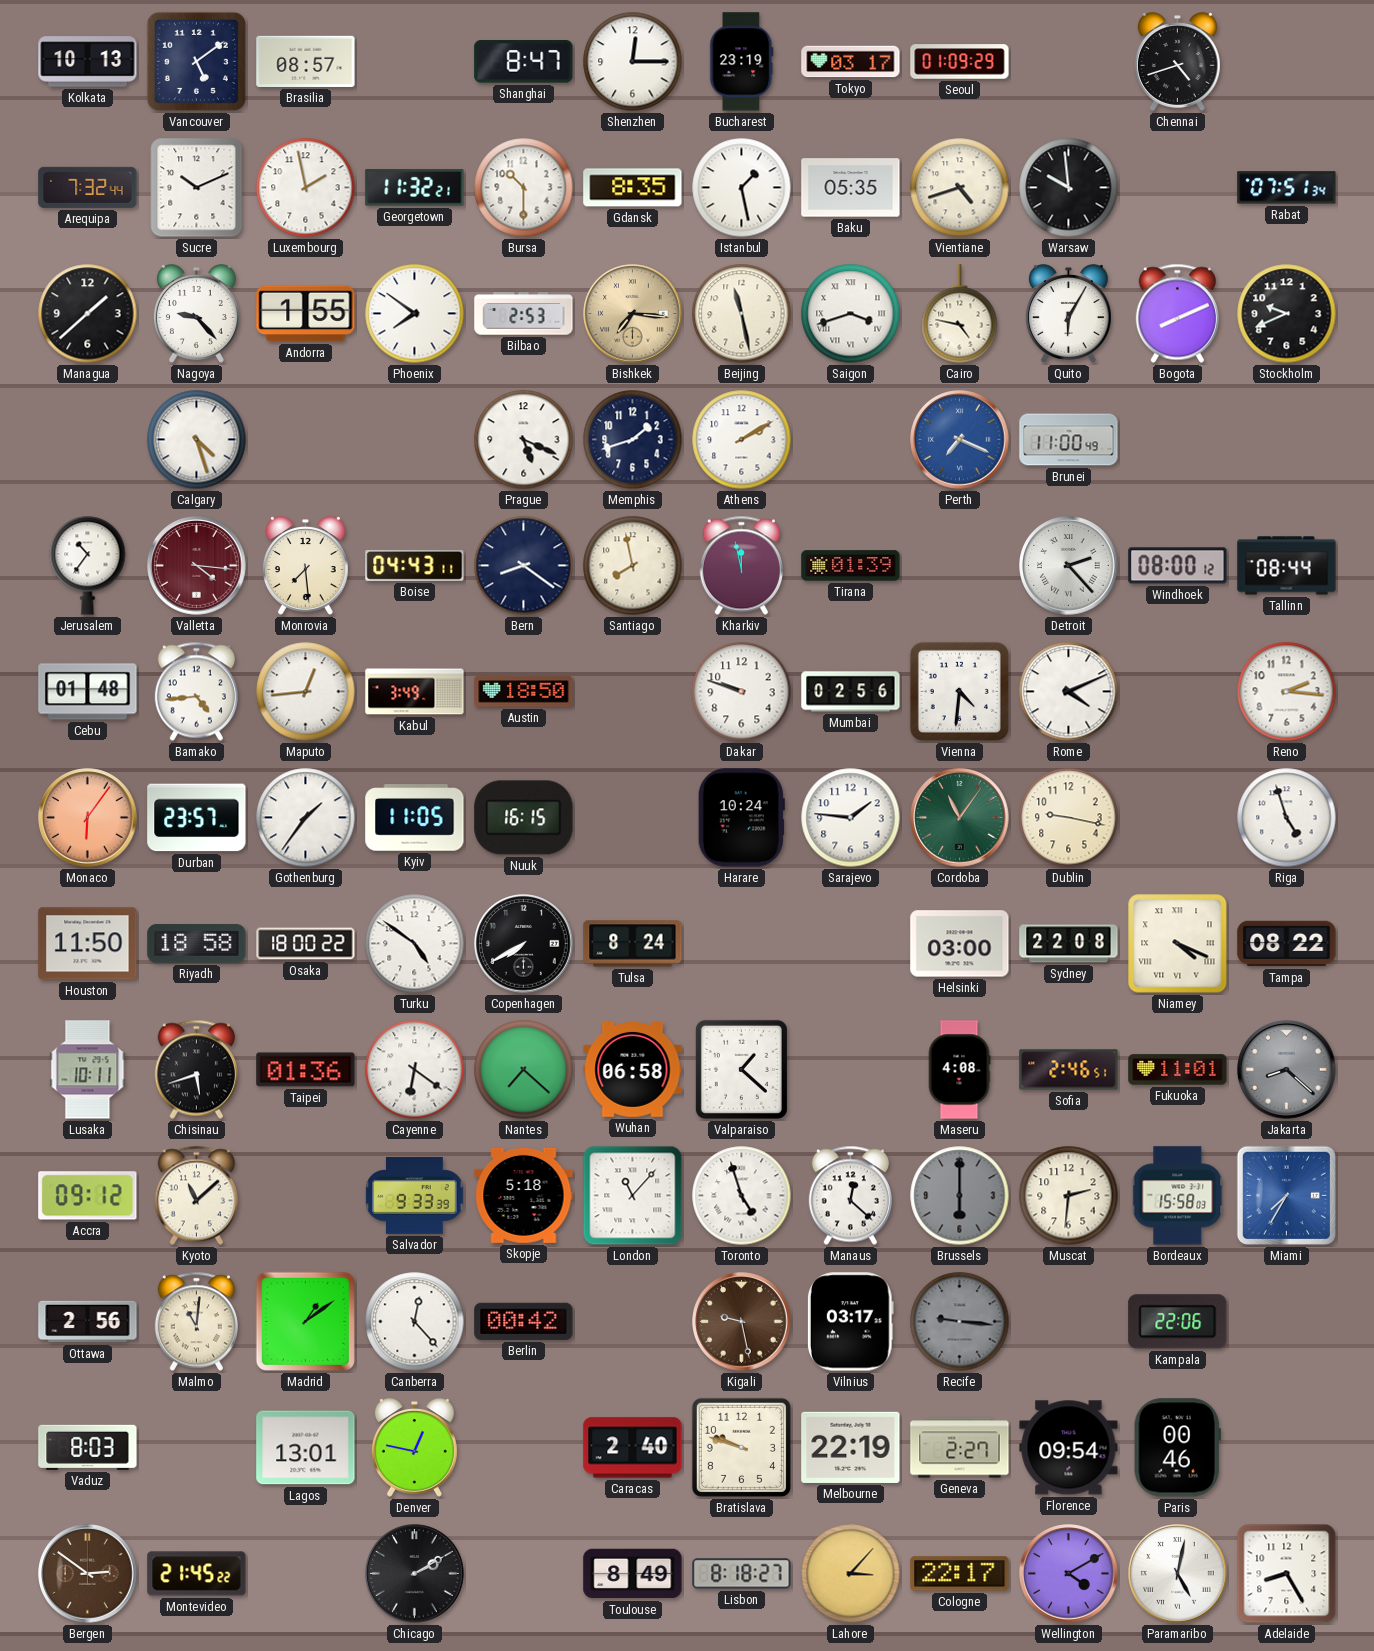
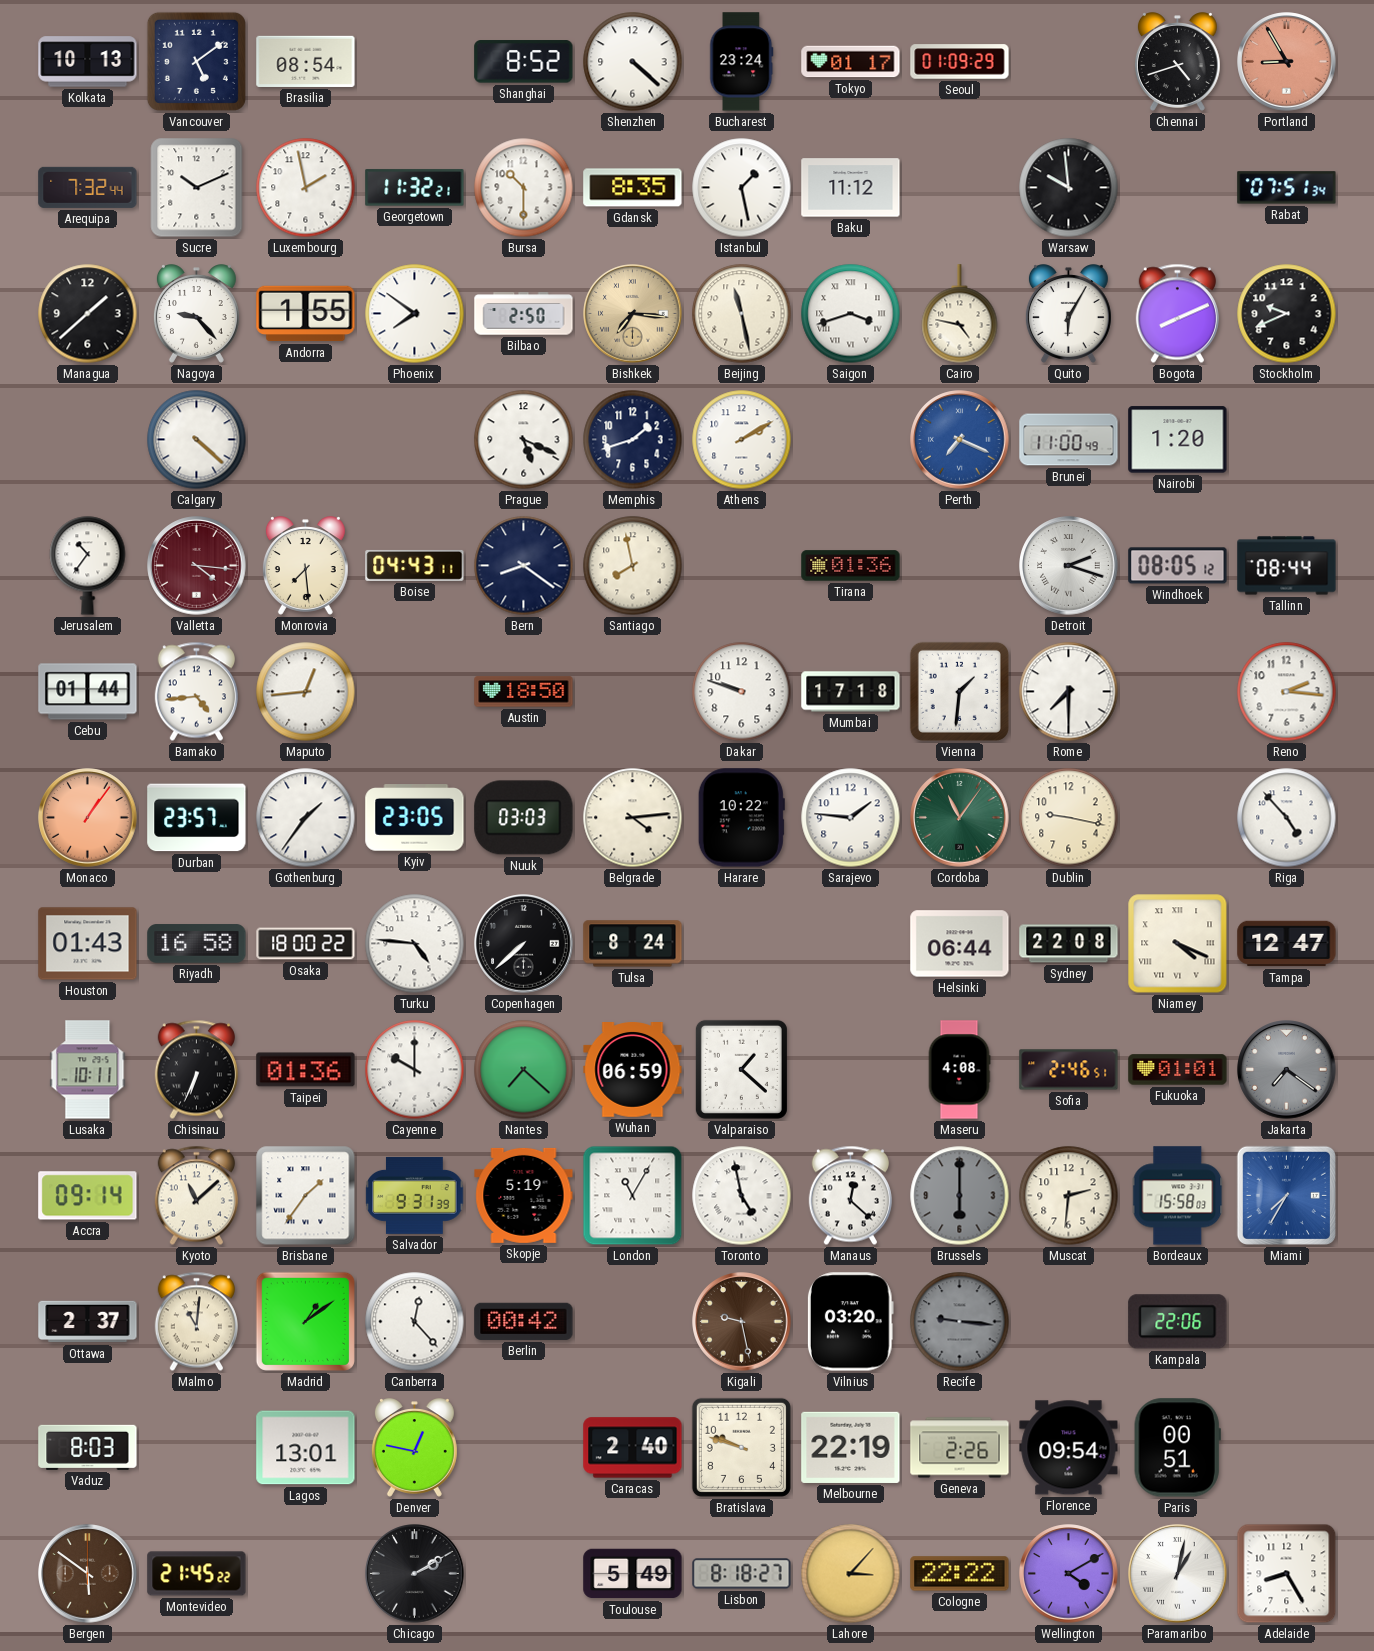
Brasilia: 08:57 -> 08:54
Shanghai: 8:47 -> 8:52
Shenzhen: 12:15 -> 4:22
Bucharest: 23:19 -> 23:24
Tokyo: 03:17 -> 01:17
Portland: none -> 8:55
Baku: 05:35 -> 11:12
Vientiane: 4:42 -> none
Bilbao: 2:53 -> 2:50
Calgary: 4:27 -> 4:22
Nairobi: none -> 1:20
Kharkiv: 11:58 -> none
Tirana: 01:39 -> 01:36
Detroit: 2:23 -> 2:18
Windhoek: 08:00 -> 08:05
Cebu: 01:48 -> 01:44
Kabul: 3:49 -> none
Mumbai: 02:56 -> 17:18
Vienna: 4:31 -> 1:31
Rome: 4:11 -> 7:30
Monaco: 6:06 -> 1:06
Kyiv: 11:05 -> 23:05
Nuuk: 16:15 -> 03:03
Belgrade: none -> 4:14
Harare: 10:24 -> 10:22
Riga: 4:57 -> 4:53
Houston: 11:50 -> 01:43
Riyadh: 18:58 -> 16:58
Turku: 4:51 -> 4:46
Copenhagen: 7:40 -> 7:38
Helsinki: 03:00 -> 06:44
Tampa: 08:22 -> 12:47
Chisinau: 5:42 -> 6:34
Cayenne: 6:21 -> 10:00
Wuhan: 06:58 -> 06:59
Fukuoka: 11:01 -> 01:01
Jakarta: 8:22 -> 7:21
Accra: 09:12 -> 09:14
Brisbane: none -> 1:36
Salvador: 9:33 -> 9:31
Skopje: 5:18 -> 5:19
London: 11:07 -> 11:05
Toronto: 4:57 -> 4:58
Ottawa: 2:56 -> 2:37
Vilnius: 03:17 -> 03:20
Geneva: 2:27 -> 2:26
Paris: 00:46 -> 00:51
Bergen: 2:51 -> 5:51
Toulouse: 8:49 -> 5:49
Cologne: 22:17 -> 22:22
Paramaribo: 5:02 -> 1:02
